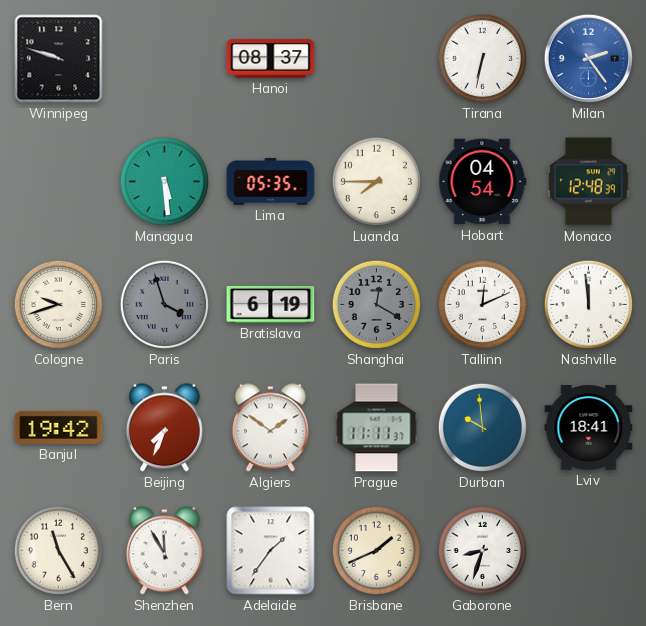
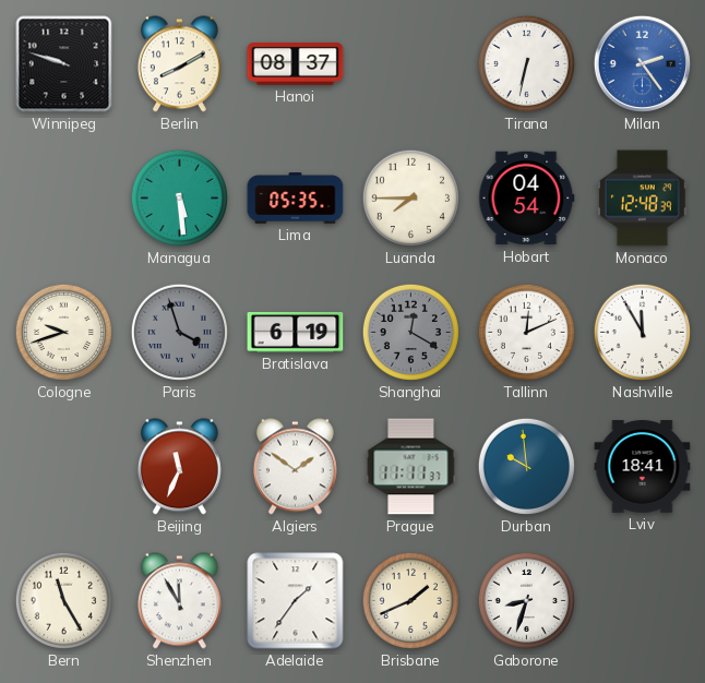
Berlin: none -> 8:10
Nashville: 11:59 -> 11:55
Banjul: 19:42 -> none
Beijing: 7:34 -> 11:34
